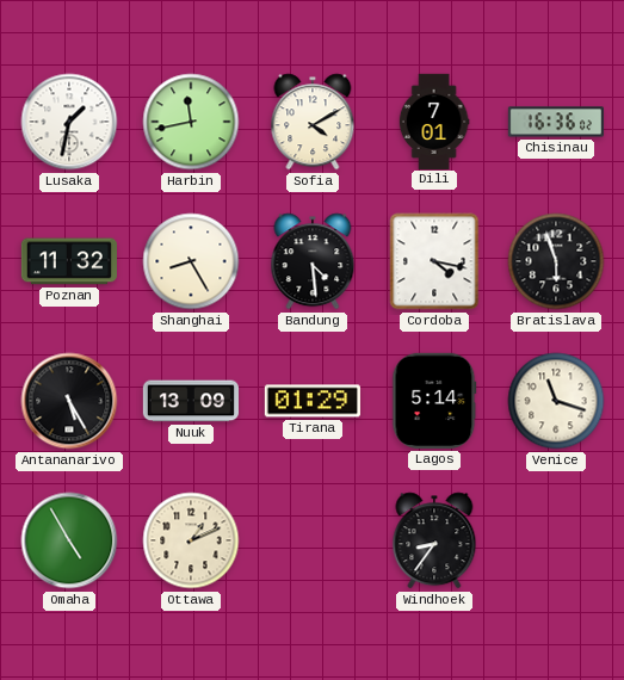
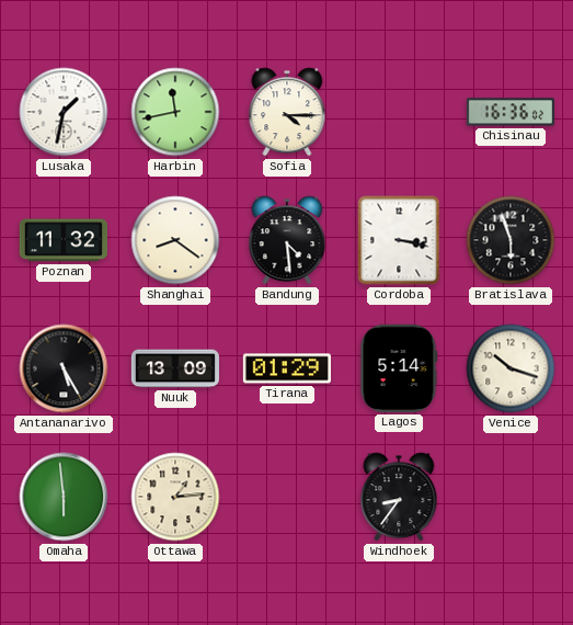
Sofia: 4:10 -> 4:15
Dili: 7:01 -> none
Shanghai: 8:25 -> 8:21
Cordoba: 4:17 -> 3:17
Venice: 11:18 -> 10:18
Omaha: 4:55 -> 5:59
Ottawa: 1:11 -> 1:14
